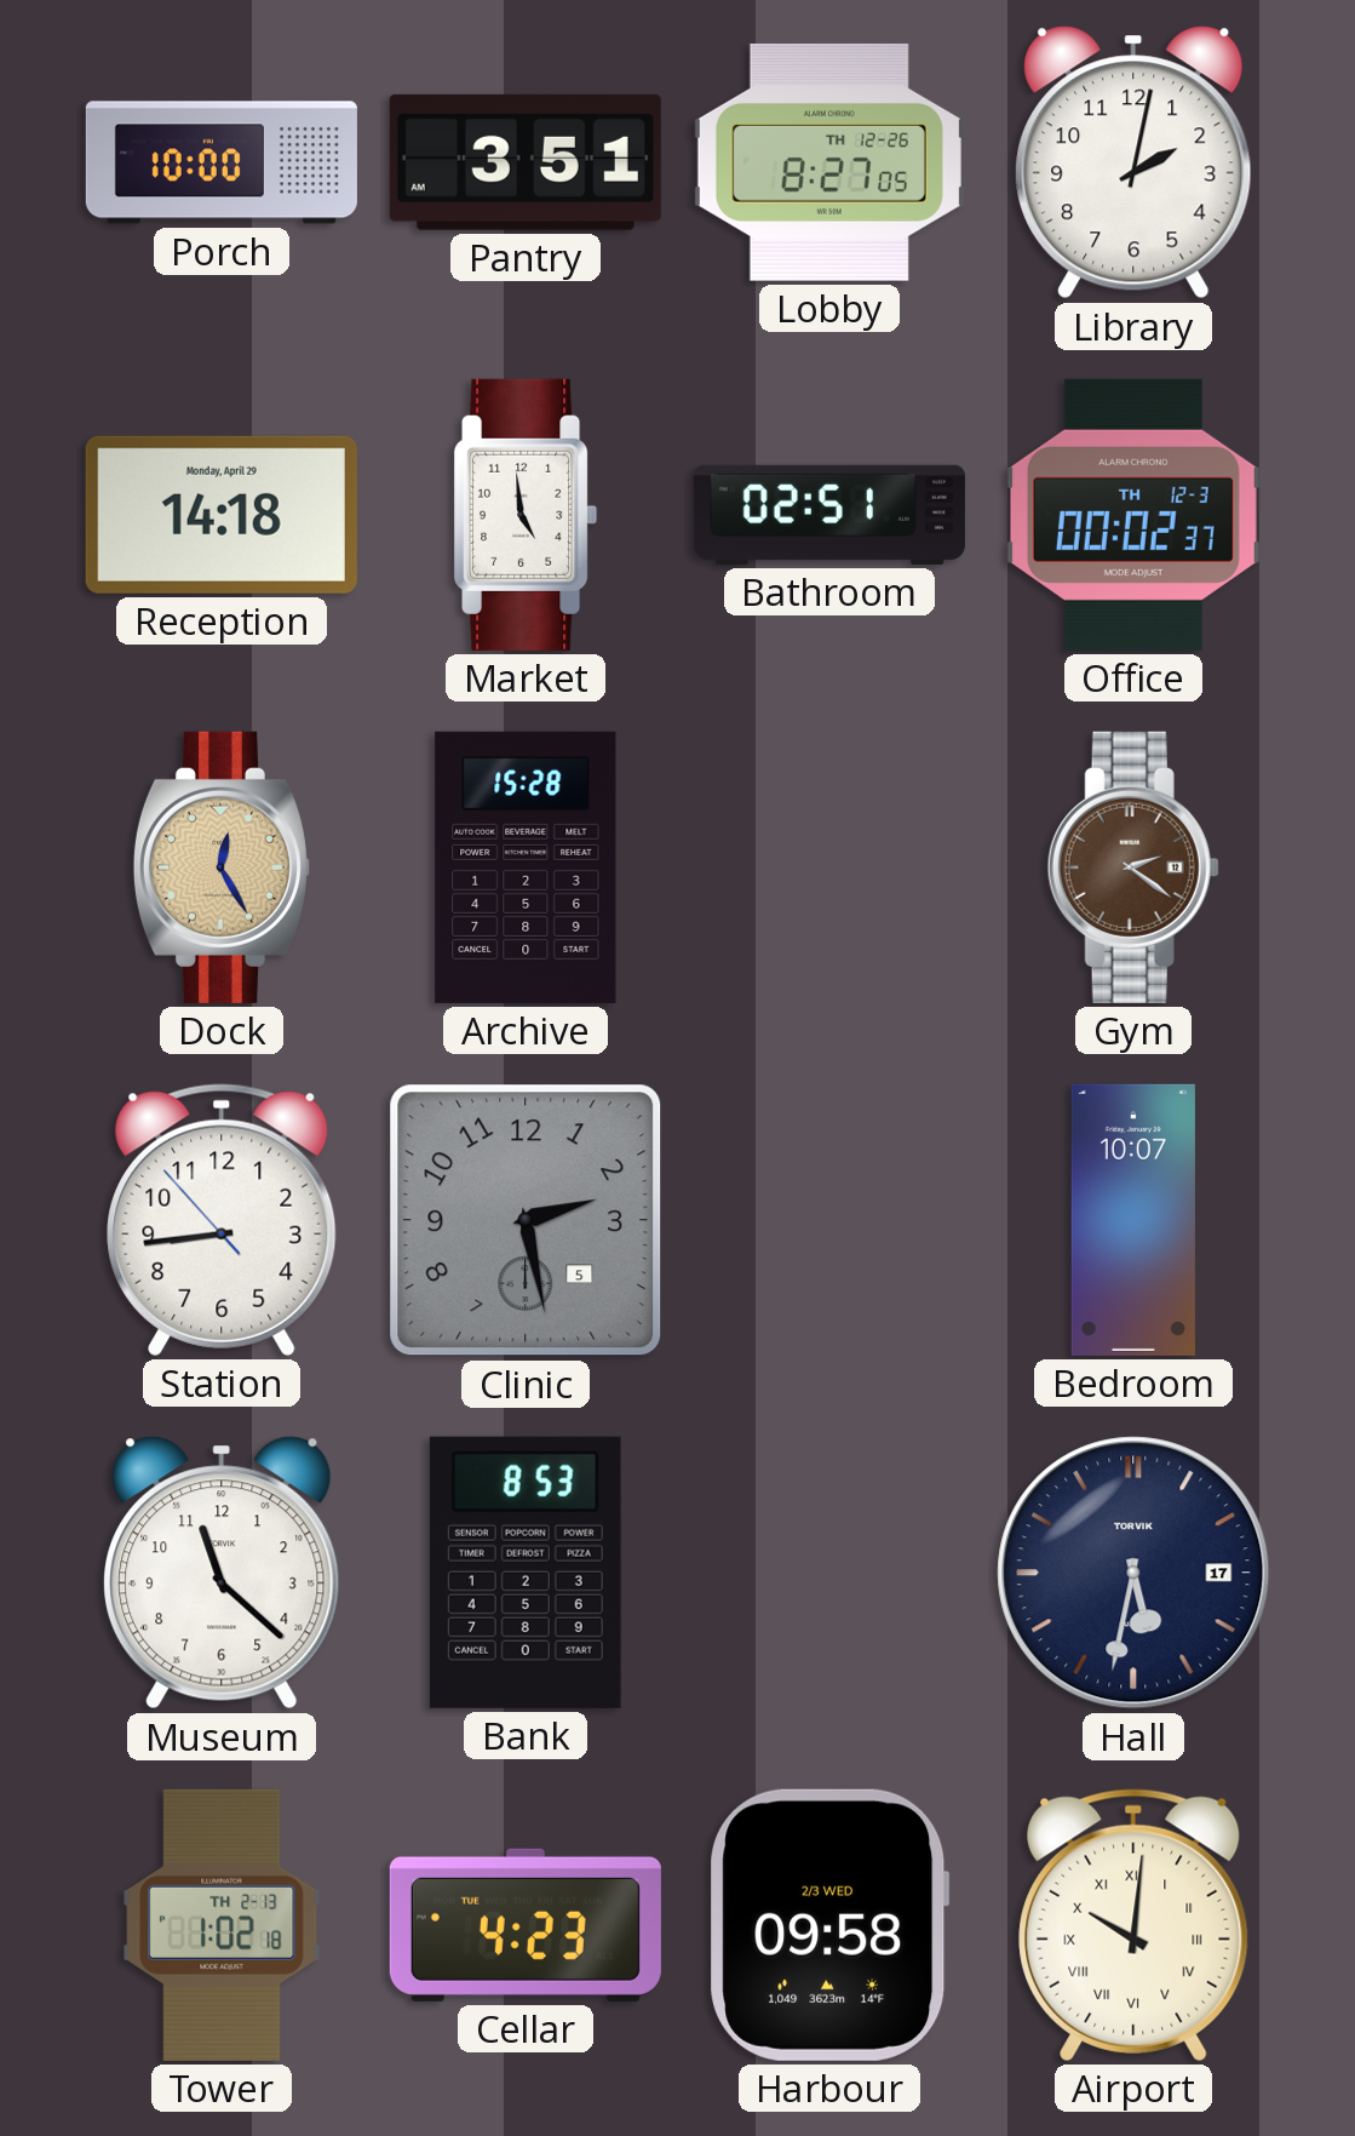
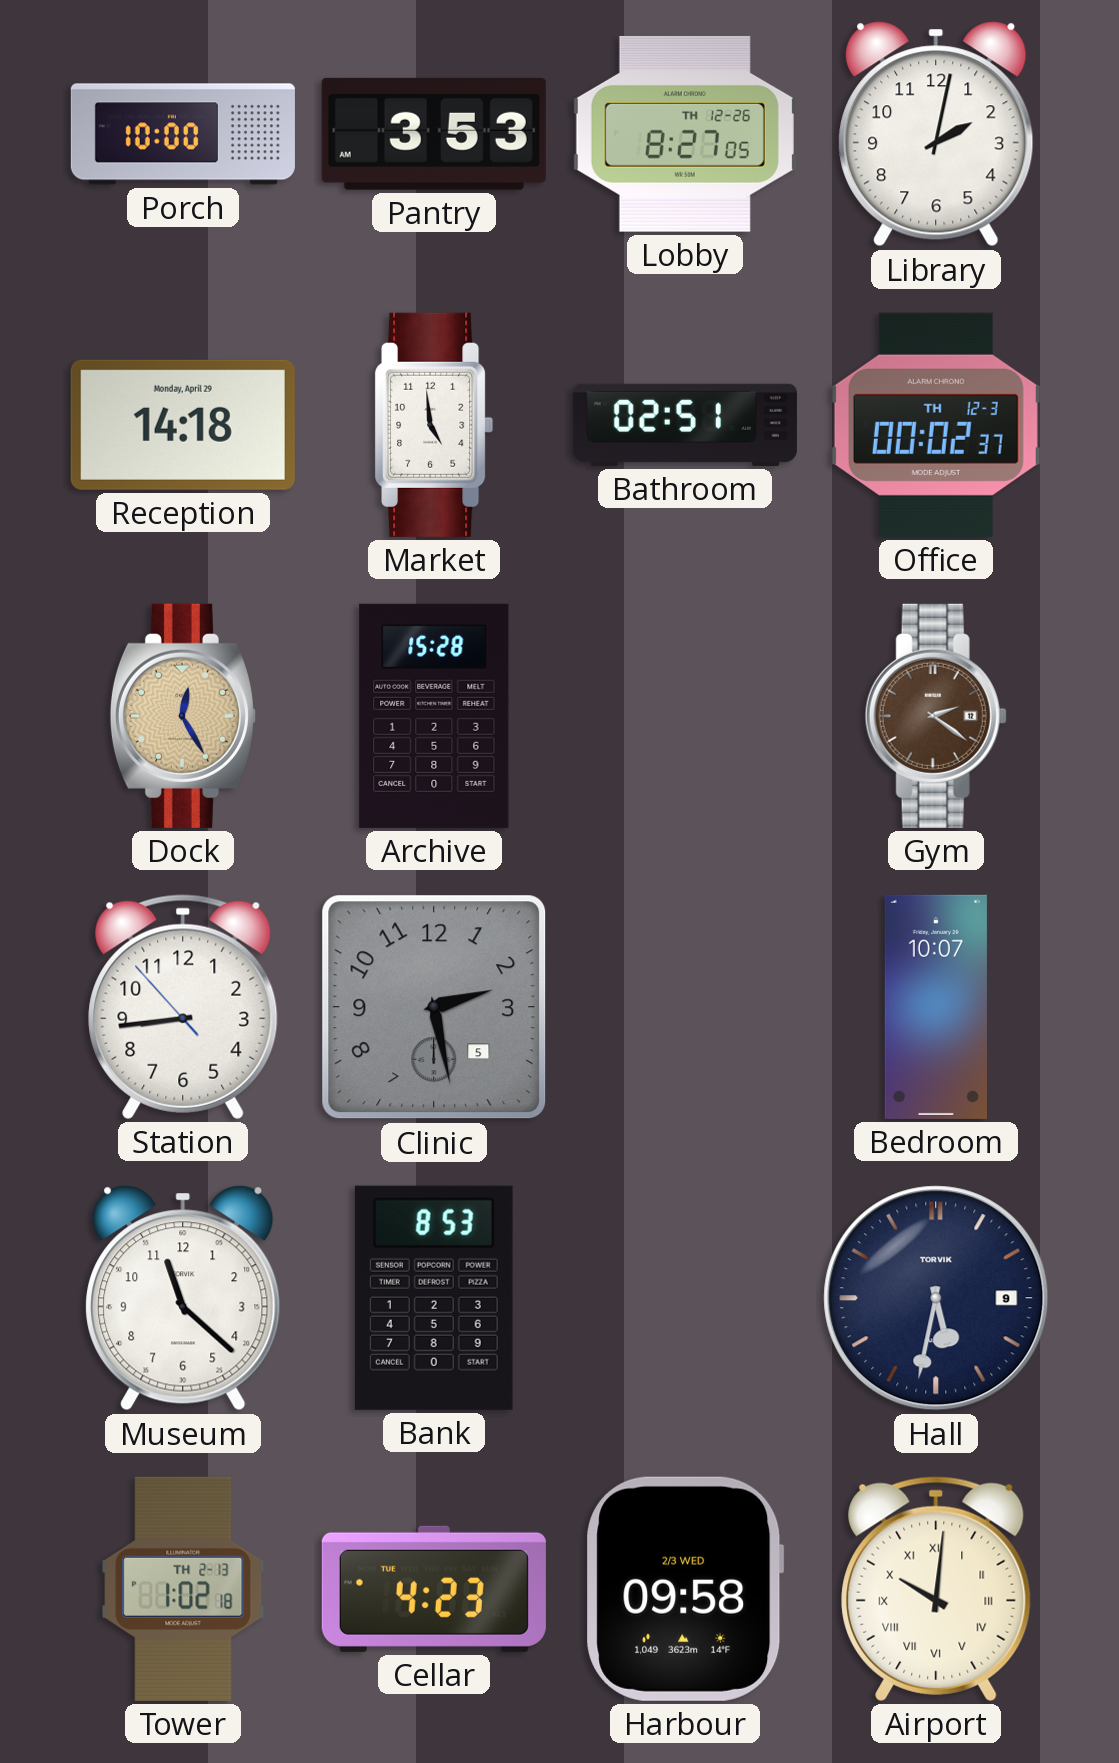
Pantry: 3:51 -> 3:53
Hall date: 17 -> 9
